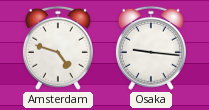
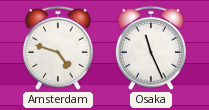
Osaka: 9:16 -> 11:26
